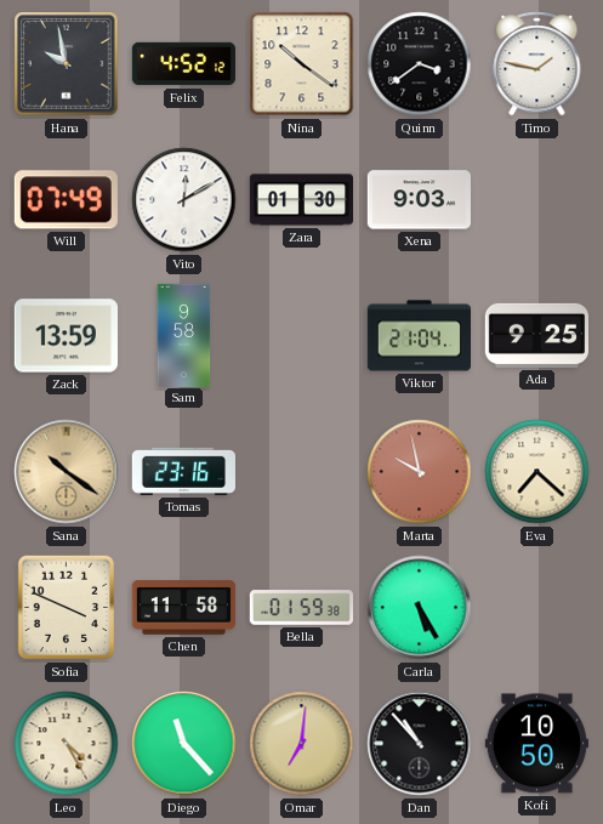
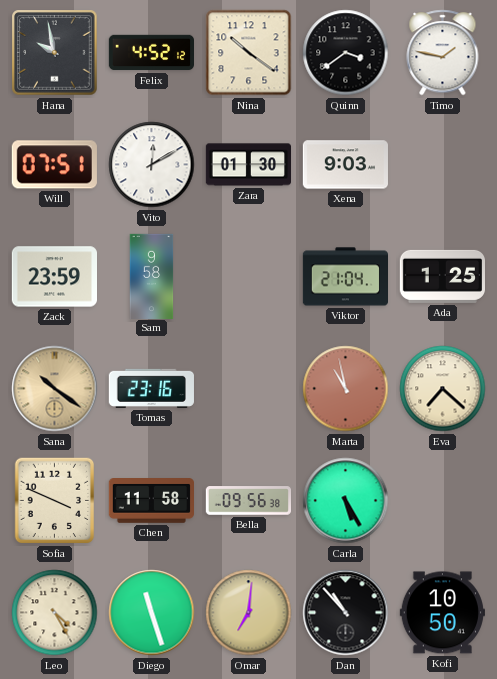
Will: 07:49 -> 07:51
Zack: 13:59 -> 23:59
Ada: 9:25 -> 1:25
Marta: 9:58 -> 10:58
Bella: 01:59 -> 09:56
Diego: 11:23 -> 11:27
